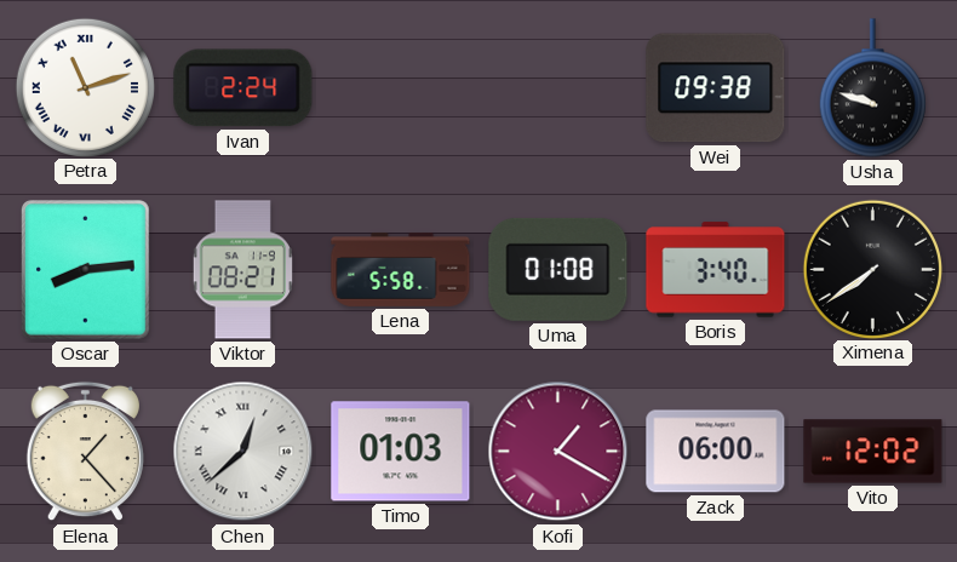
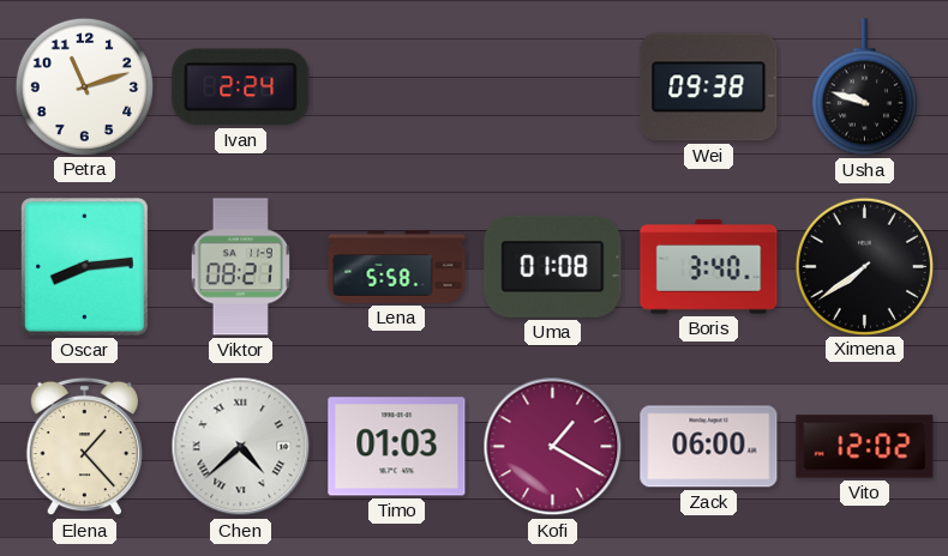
Petra numerals: Roman -> Arabic
Chen: 12:38 -> 4:38
